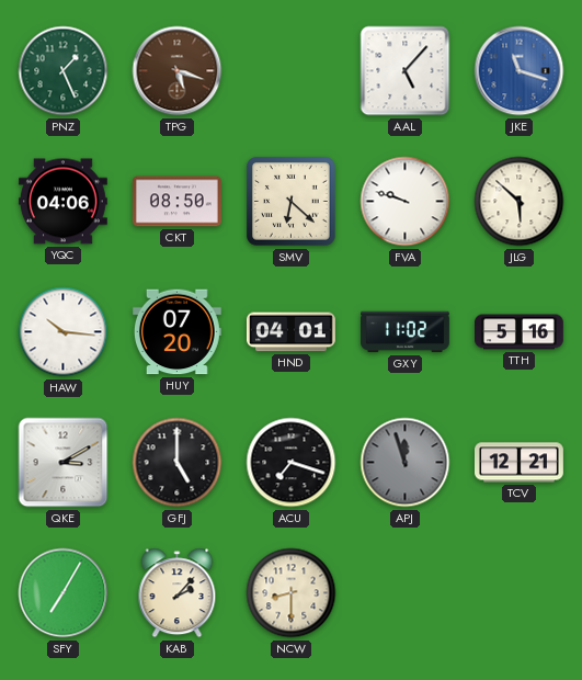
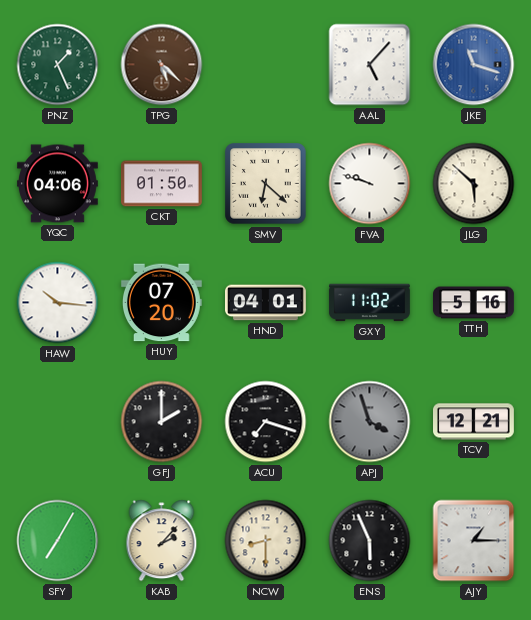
TPG: 5:18 -> 5:22
CKT: 08:50 -> 01:50
QKE: 3:10 -> none
GFJ: 5:00 -> 2:00
APJ: 11:57 -> 3:57
ENS: none -> 5:56
AJY: none -> 1:15
